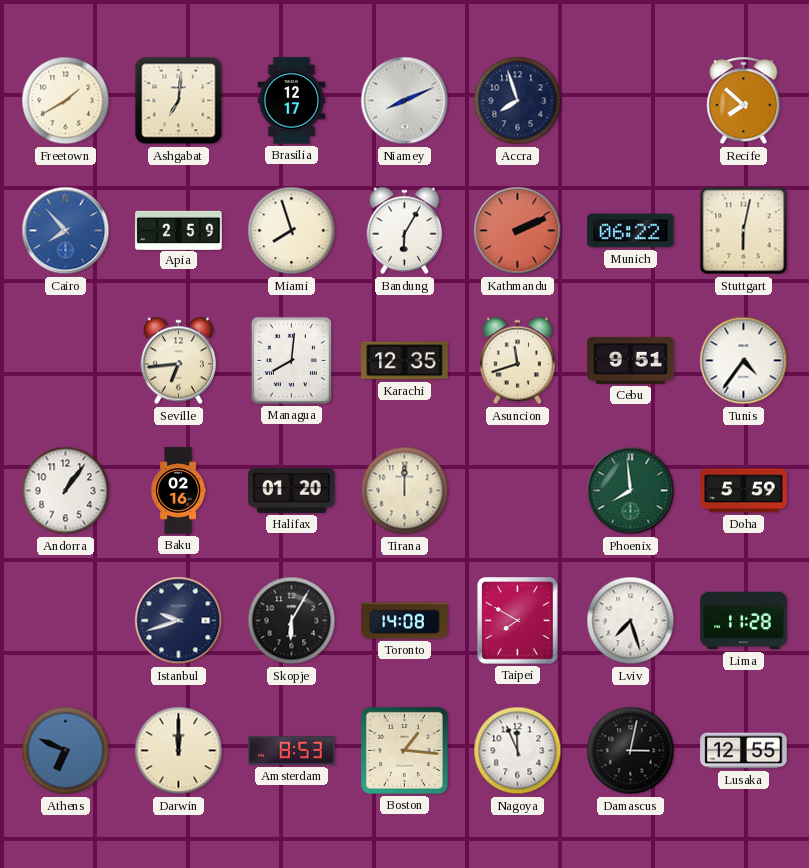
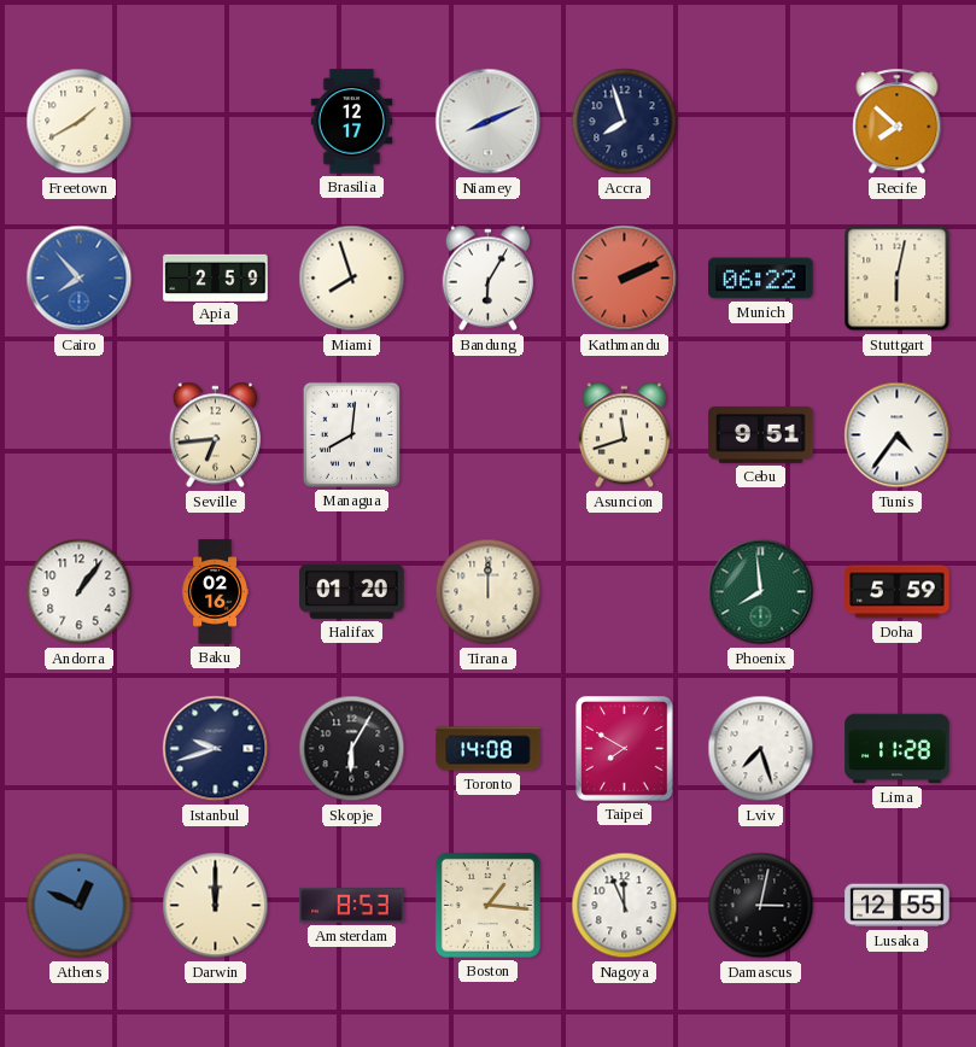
Ashgabat: 7:01 -> none
Karachi: 12:35 -> none
Athens: 6:49 -> 12:49
